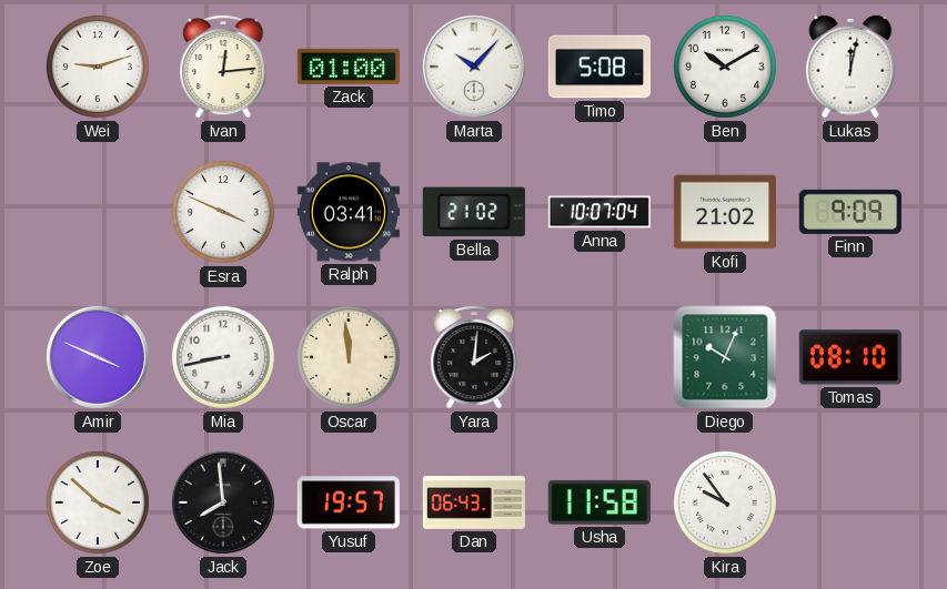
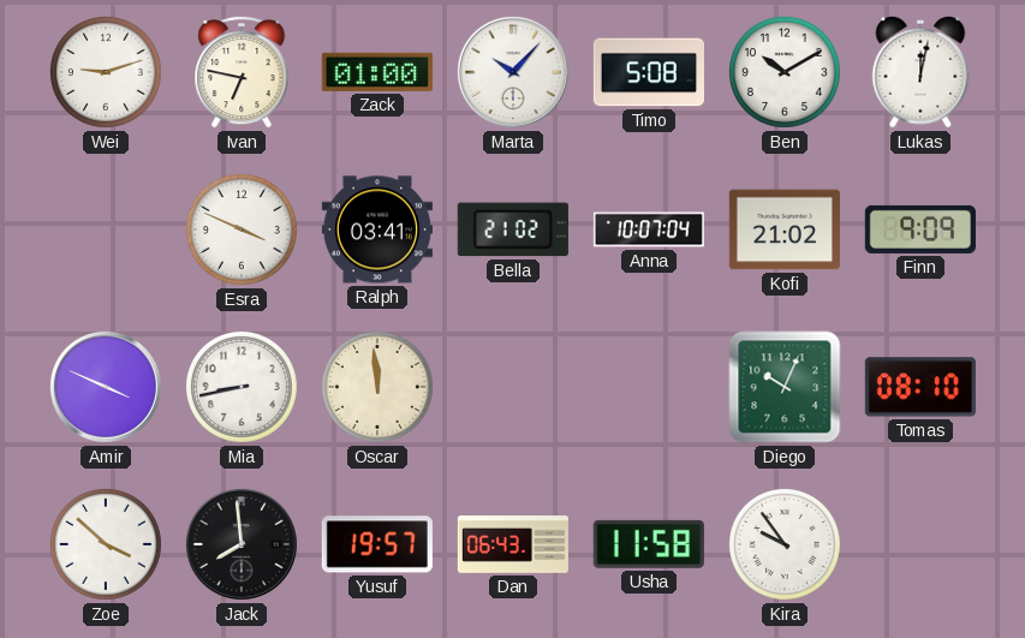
Ivan: 12:14 -> 6:47
Yara: 2:01 -> none
